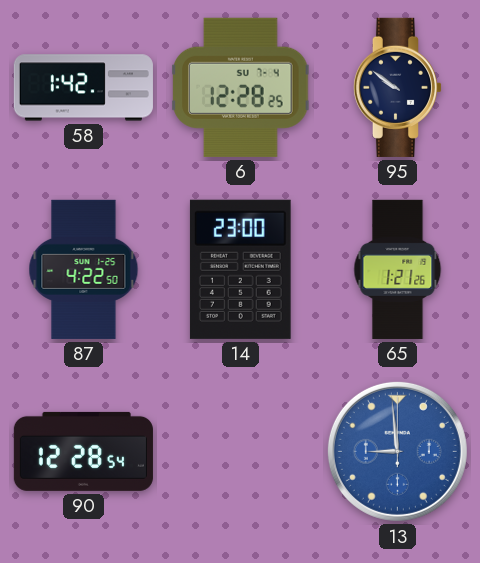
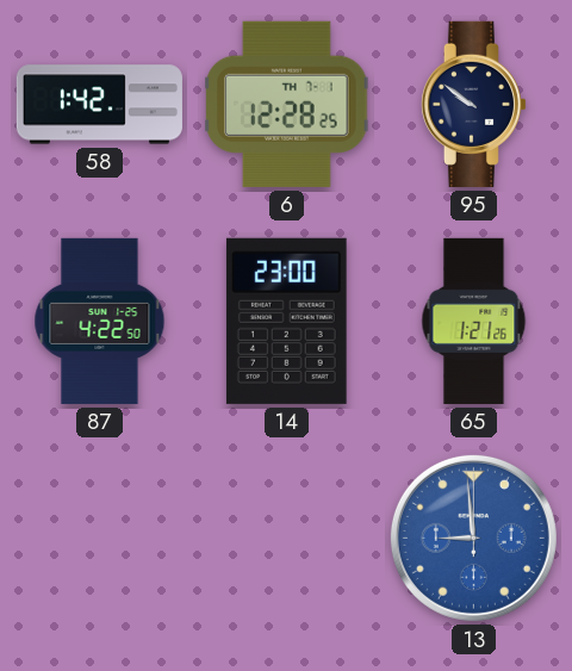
6 date: SU 7-4 -> TH 7-1
90: 12:28 -> none
